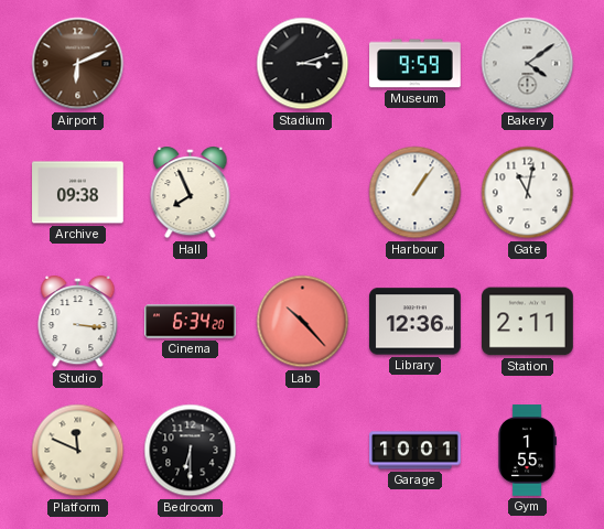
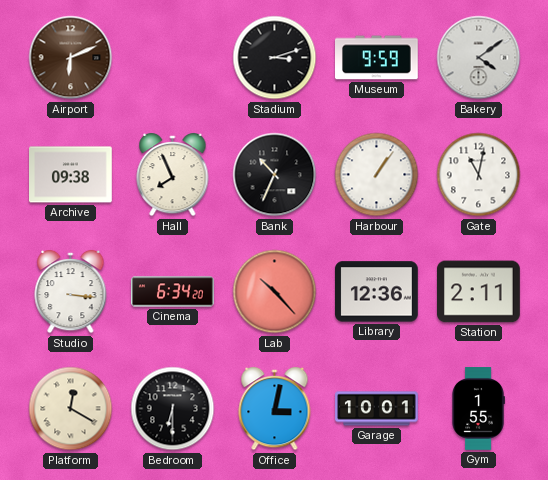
Bank: none -> 10:34
Platform: 11:49 -> 12:20
Office: none -> 3:02
